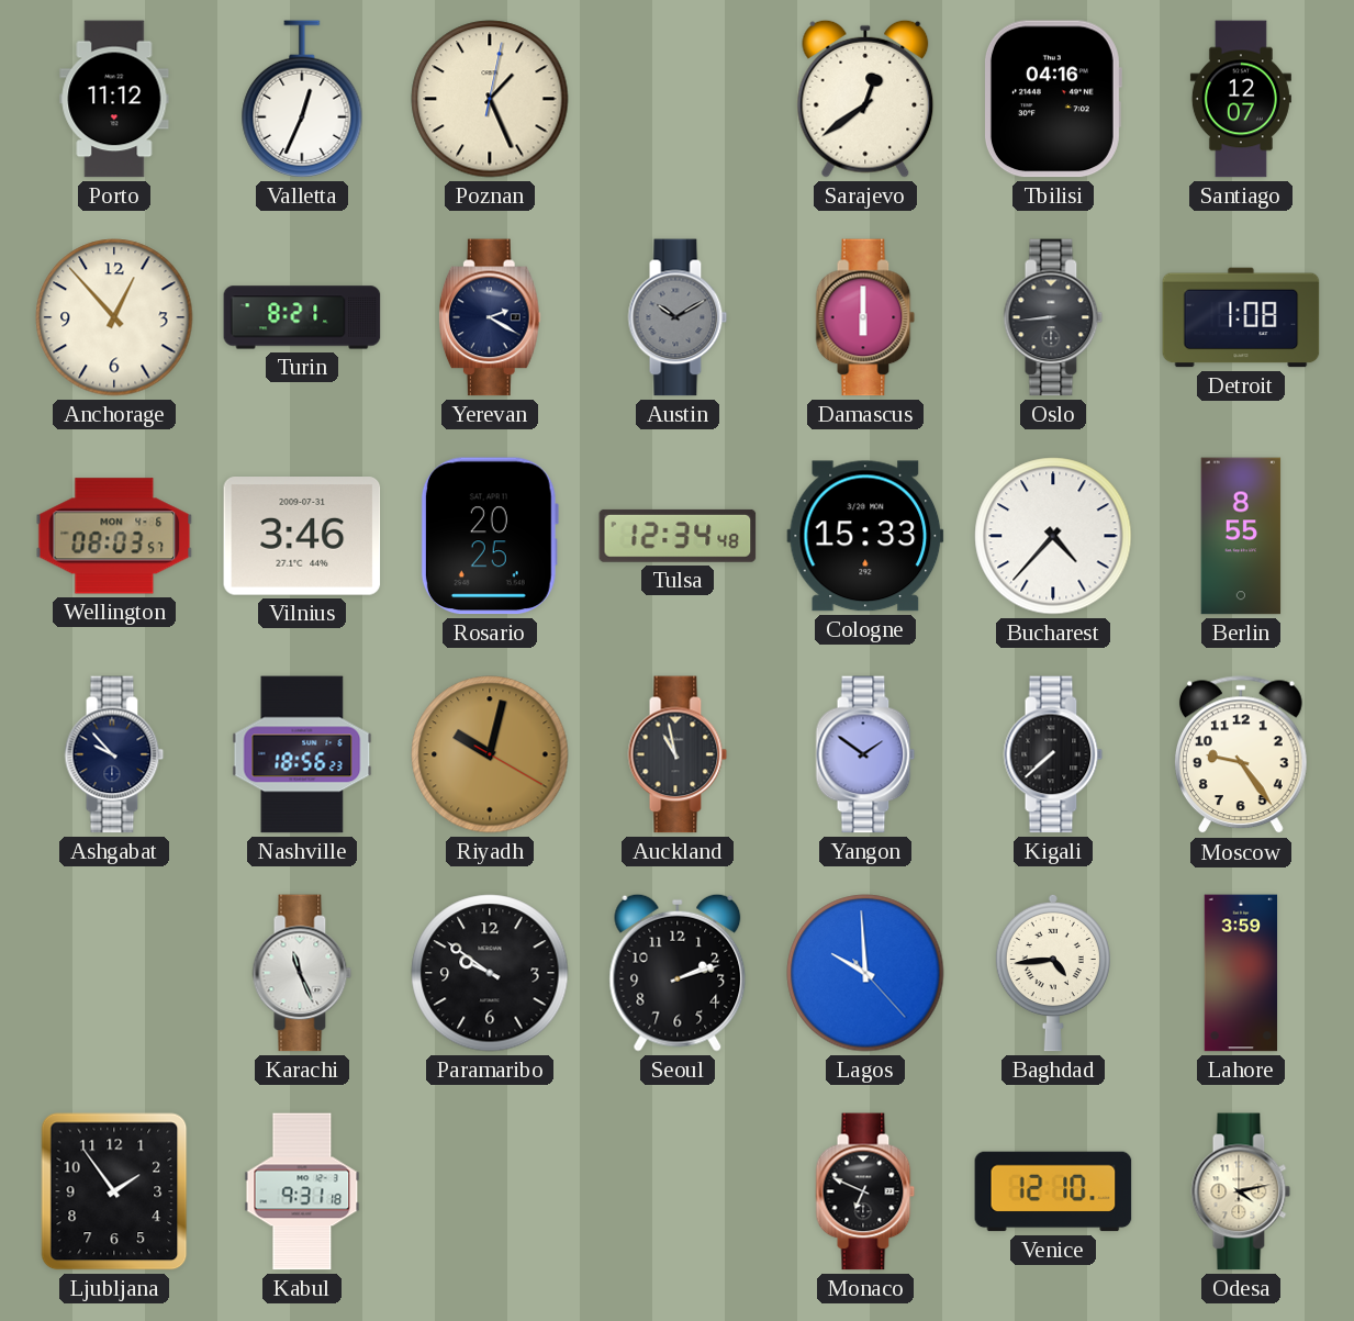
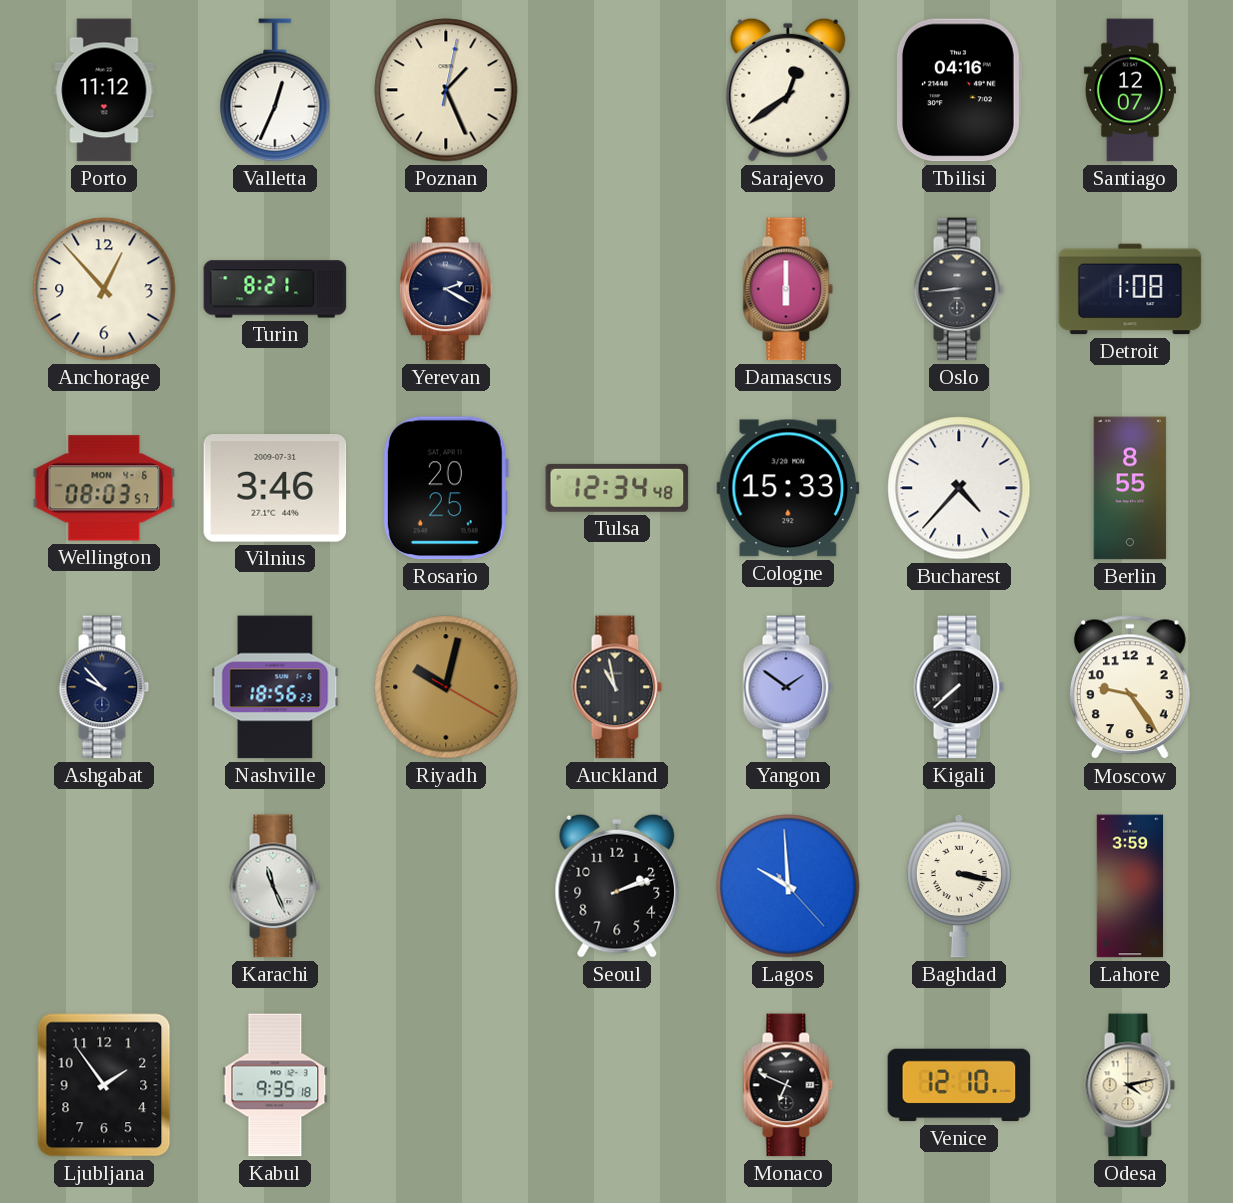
Austin: 10:10 -> none
Paramaribo: 9:51 -> none
Baghdad: 4:44 -> 3:17
Kabul: 9:31 -> 9:35
